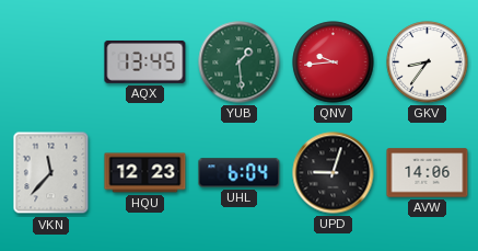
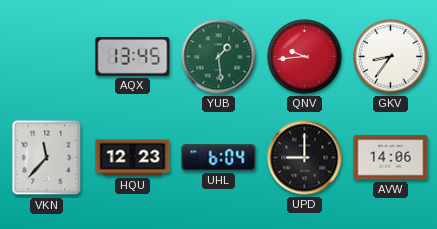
UPD: 9:03 -> 9:00
